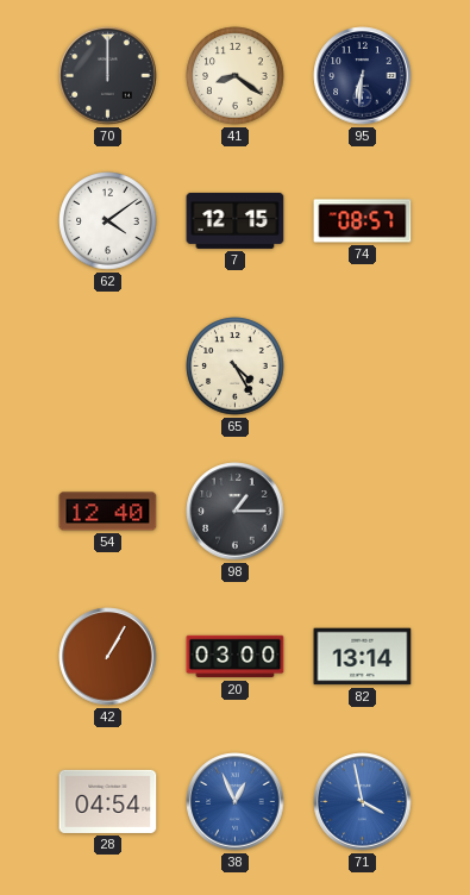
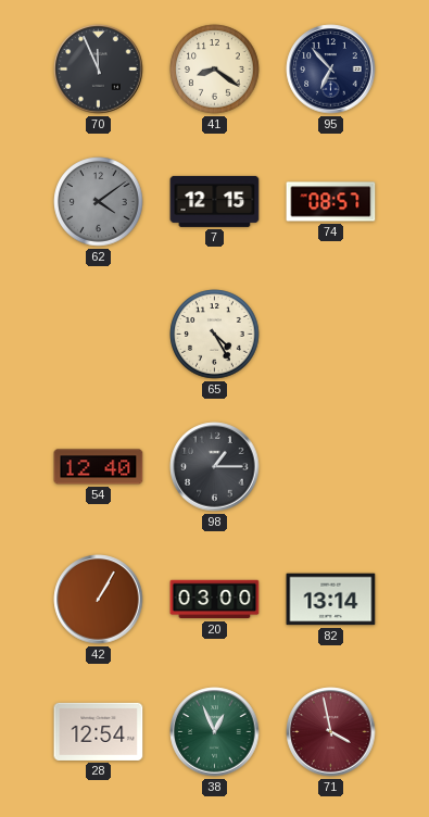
70: 12:00 -> 11:56
95: 6:31 -> 6:53
62 dial: white -> grey
28: 04:54 -> 12:54
38 dial: blue -> green
71 dial: blue -> burgundy
